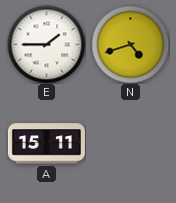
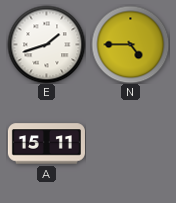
E: 1:45 -> 1:42
N: 4:42 -> 4:45
